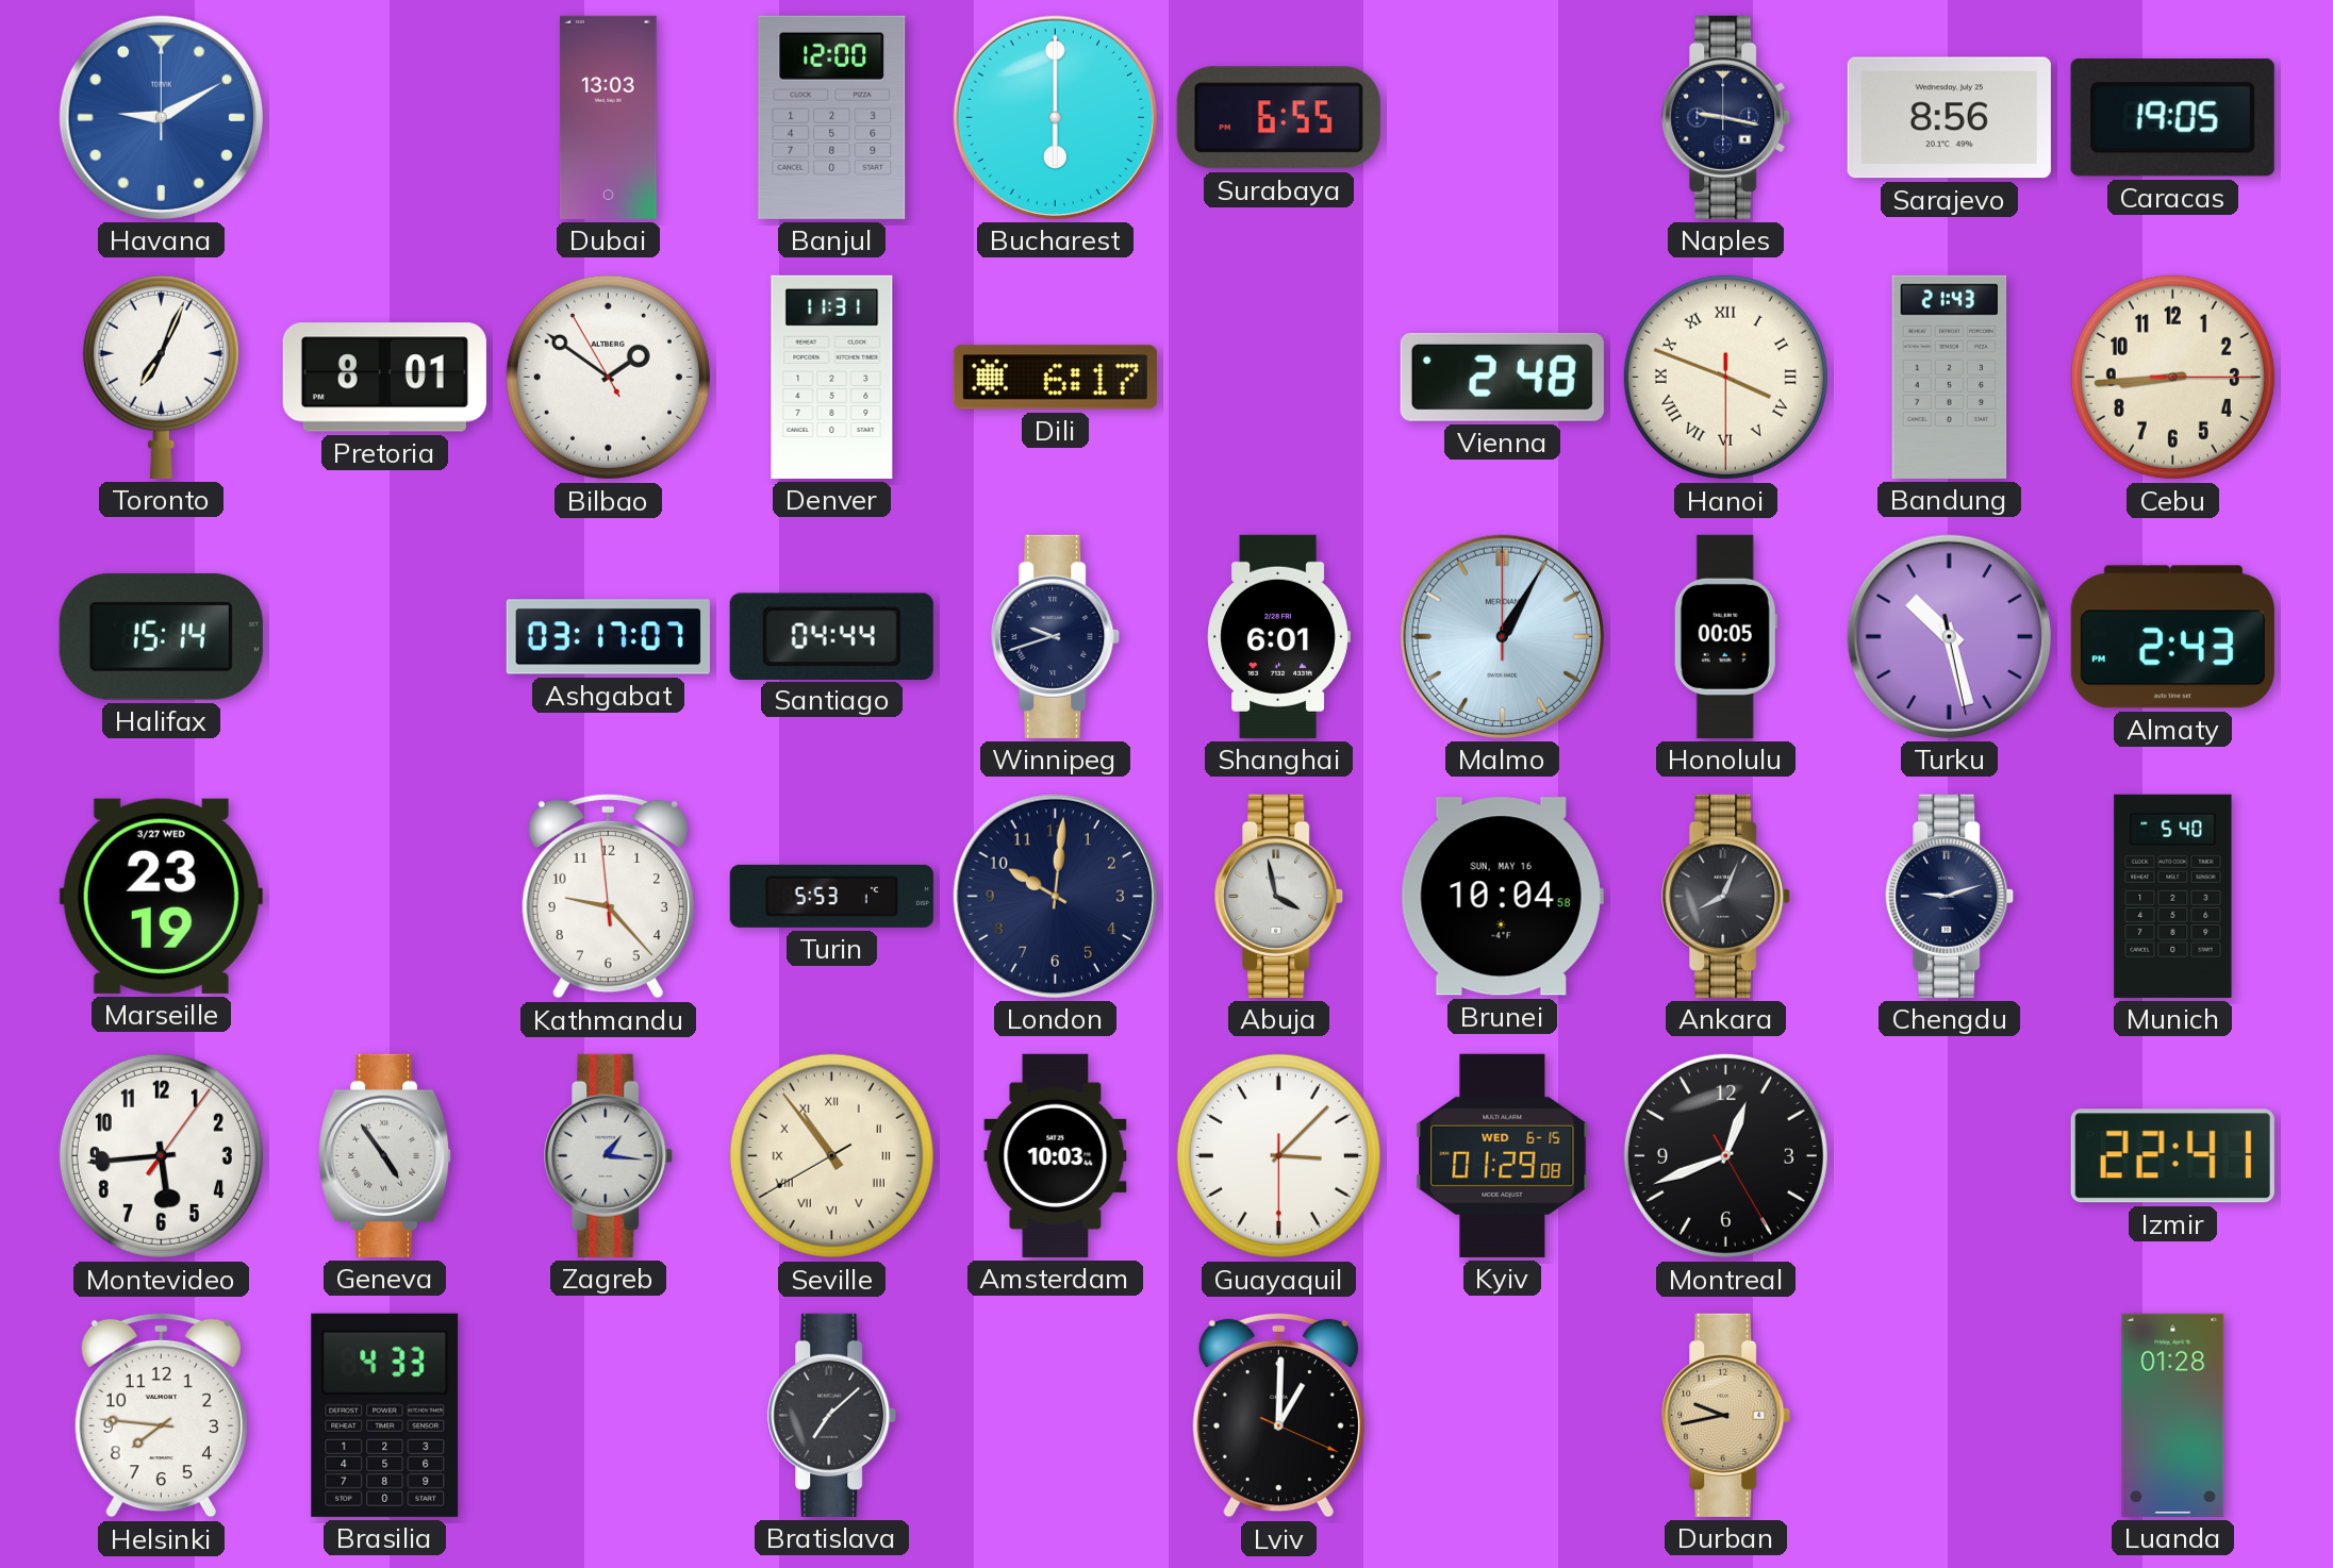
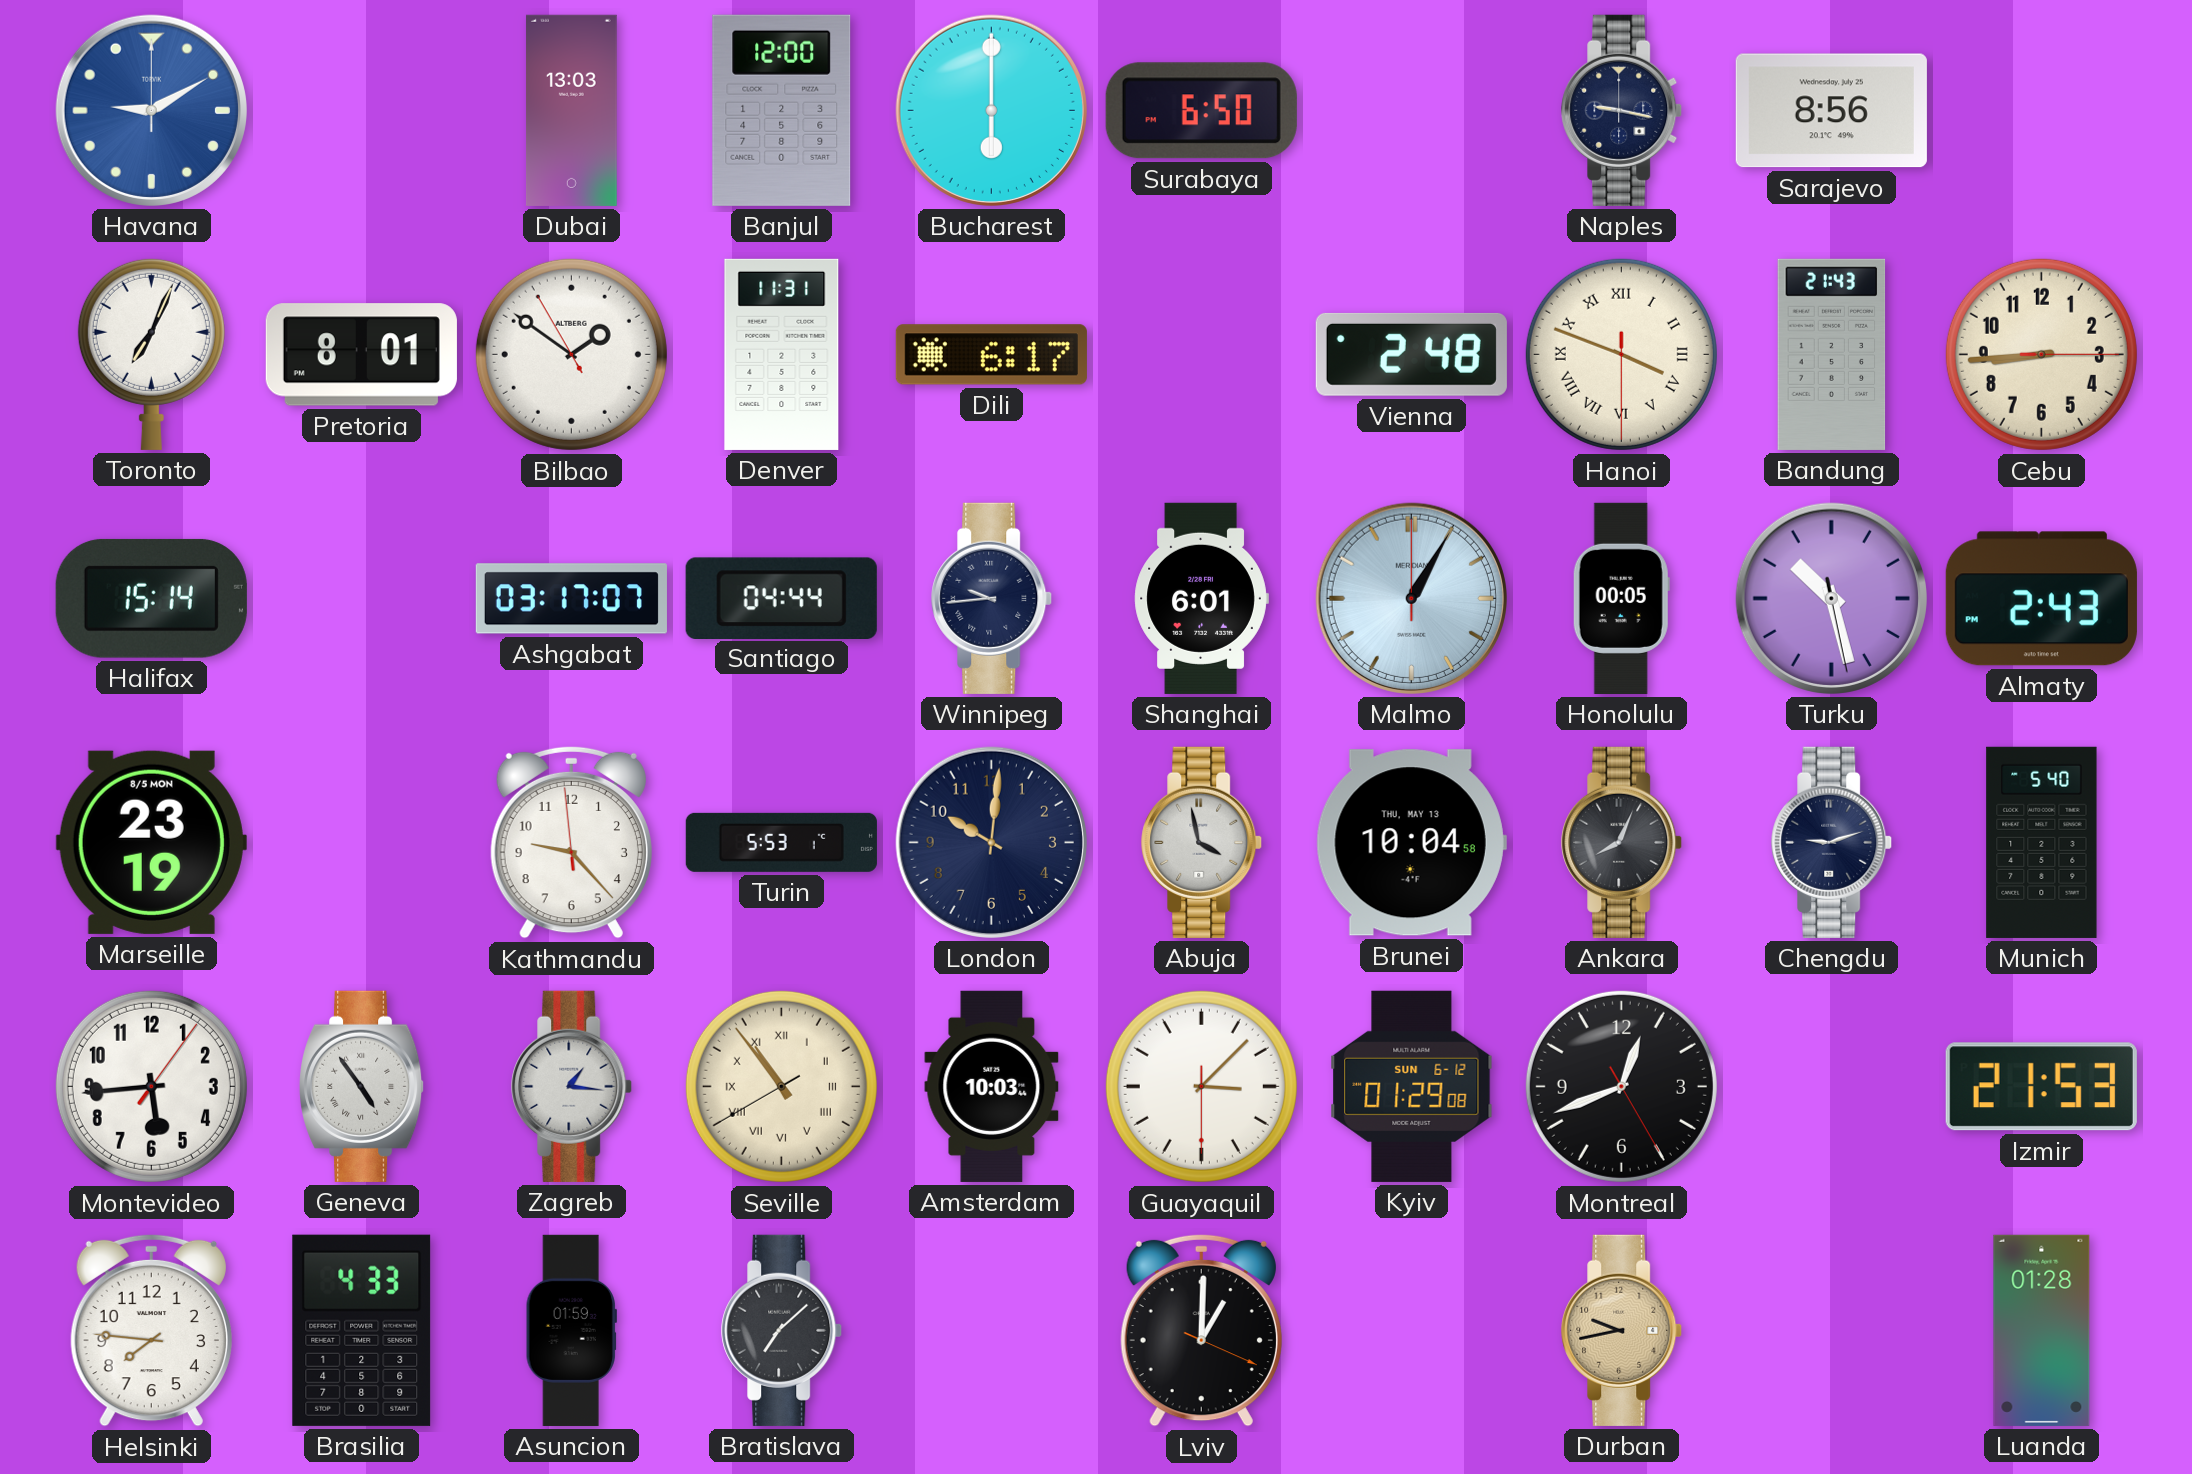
Surabaya: 6:55 -> 6:50
Caracas: 19:05 -> none
Winnipeg: 9:42 -> 9:44
Marseille date: 3/27 WED -> 8/5 MON
Brunei date: SUN, MAY 16 -> THU, MAY 13
Kyiv date: WED 6-15 -> SUN 6-12
Izmir: 22:41 -> 21:53
Asuncion: none -> 01:59
